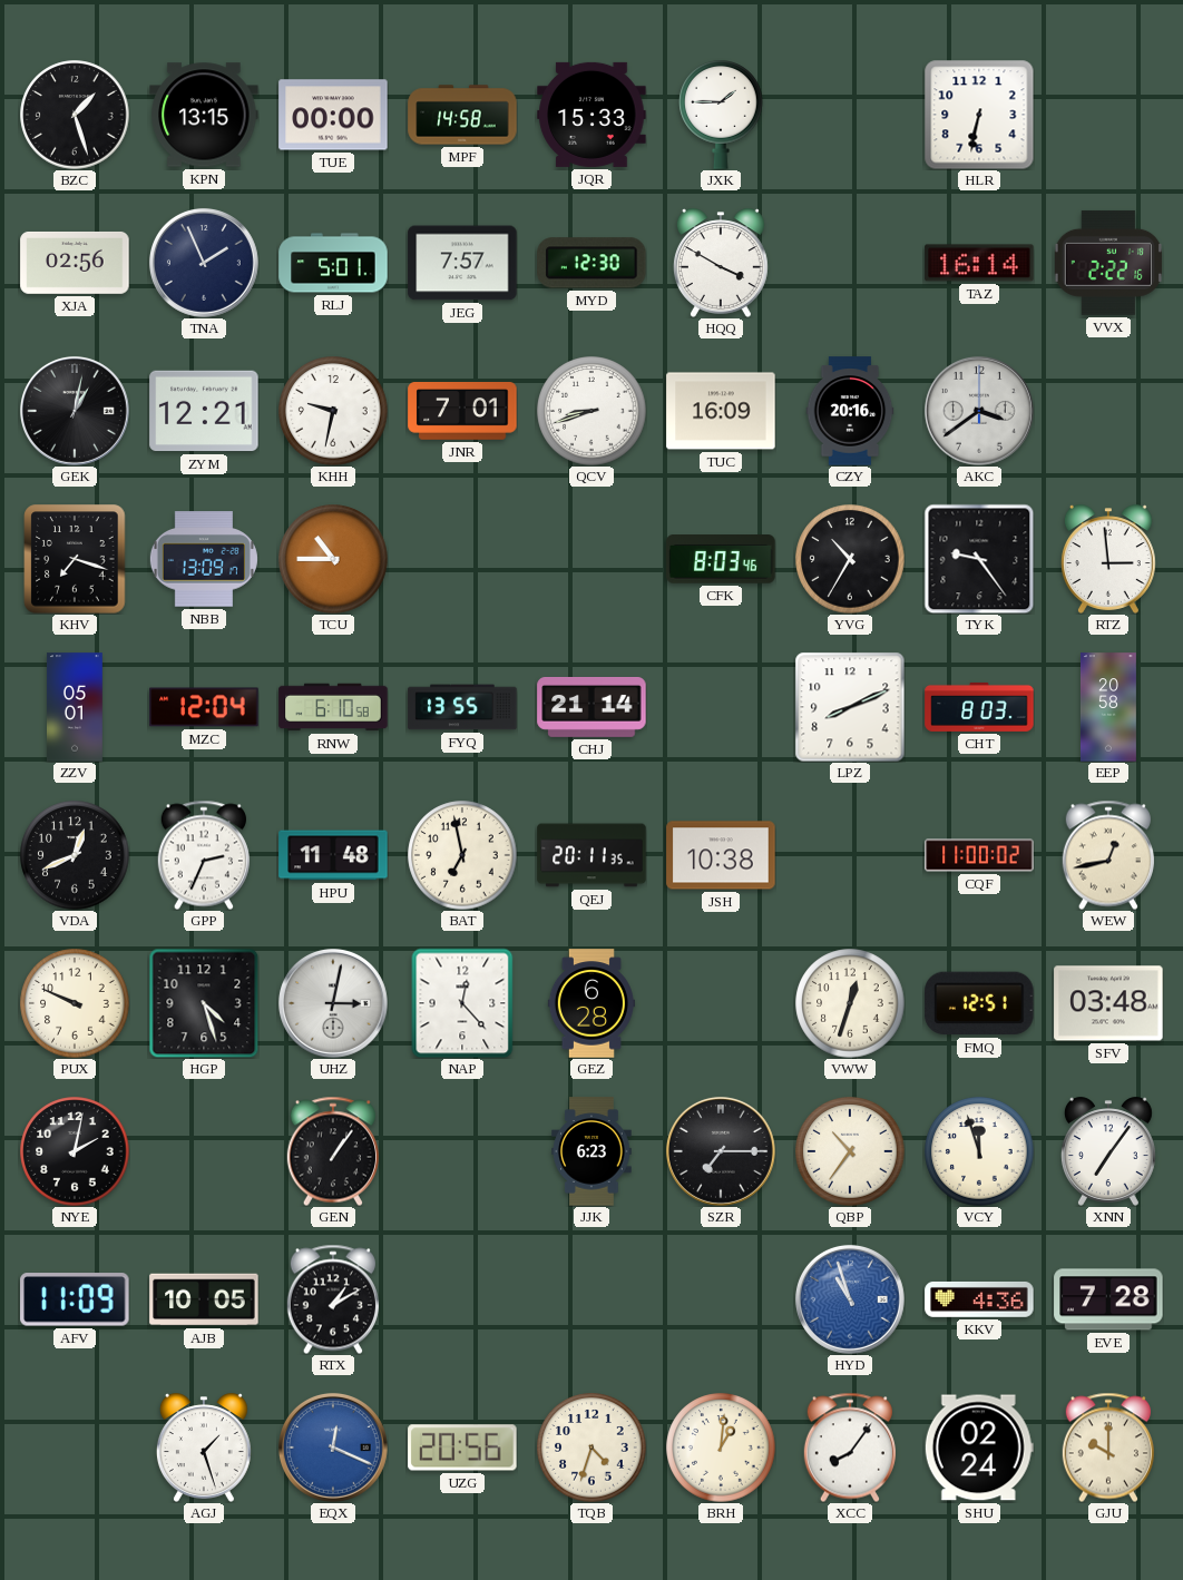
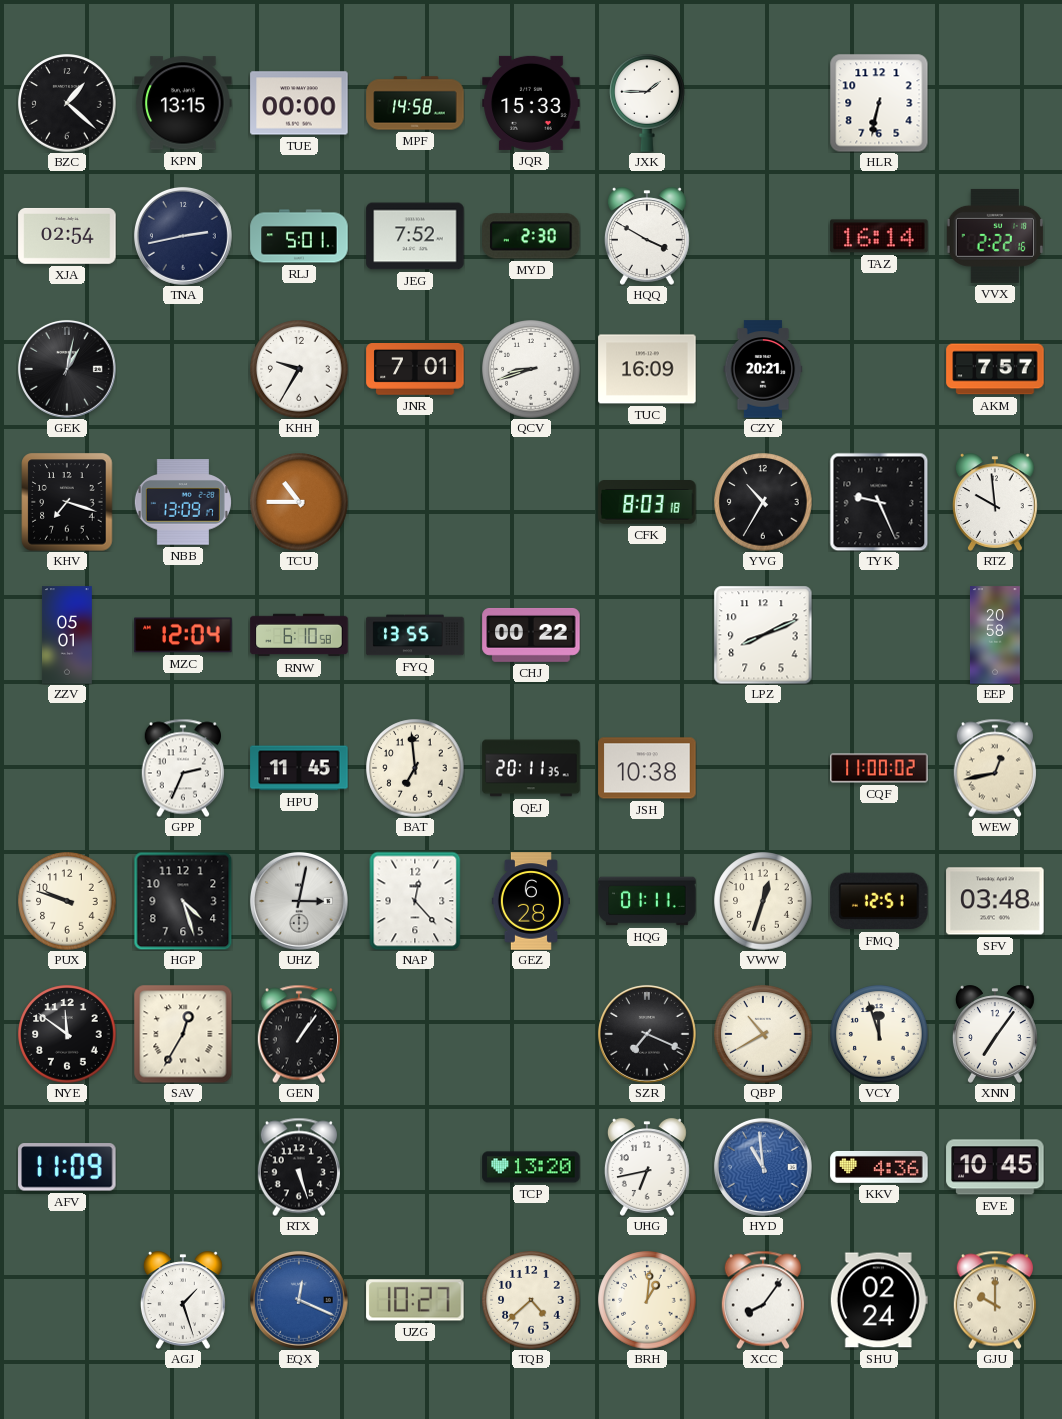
BZC: 1:27 -> 1:22
XJA: 02:56 -> 02:54
TNA: 1:56 -> 2:43
JEG: 7:57 -> 7:52
MYD: 12:30 -> 2:30
ZYM: 12:21 -> none
KHH: 9:32 -> 9:35
CZY: 20:16 -> 20:21
AKC: 3:39 -> none
AKM: none -> 7:57
CFK: 8:03:46 -> 8:03:18
TYK: 9:24 -> 9:26
RTZ: 2:59 -> 9:59
CHJ: 21:14 -> 00:22
CHT: 8:03 -> none
VDA: 12:41 -> none
HPU: 11:48 -> 11:45
BAT: 6:58 -> 6:59
PUX: 9:49 -> 9:48
HQG: none -> 01:11
NYE: 2:02 -> 11:51
SAV: none -> 12:35
JJK: 6:23 -> none
SZR: 7:15 -> 7:19
QBP: 10:36 -> 10:40
AJB: 10:05 -> none
RTX: 1:10 -> 5:27
TCP: none -> 13:20
UHG: none -> 6:43
HYD: 10:57 -> 10:59
EVE: 7:28 -> 10:45
UZG: 20:56 -> 10:27
TQB: 4:33 -> 4:38
